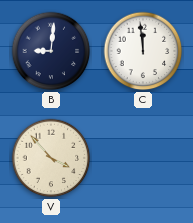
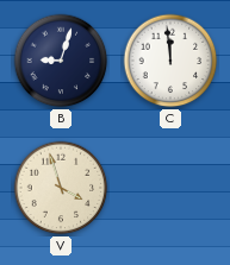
B: 9:01 -> 9:03
V: 3:53 -> 3:57
